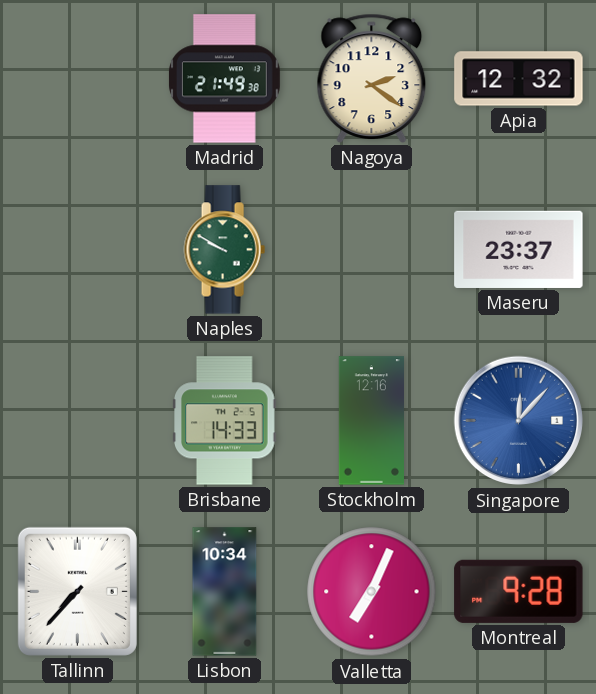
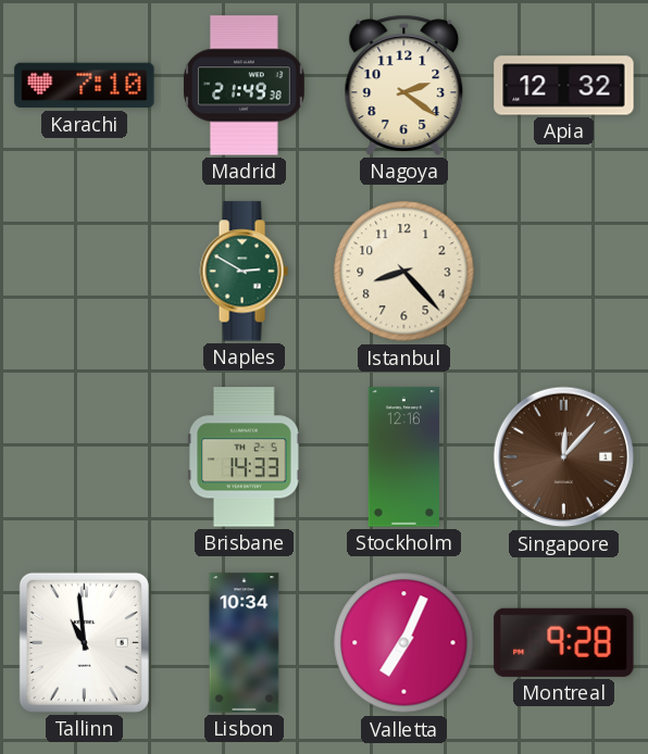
Karachi: none -> 7:10
Naples: 9:50 -> 2:50
Istanbul: none -> 8:23
Maseru: 23:37 -> none
Singapore dial: blue -> brown
Tallinn: 7:37 -> 10:59
